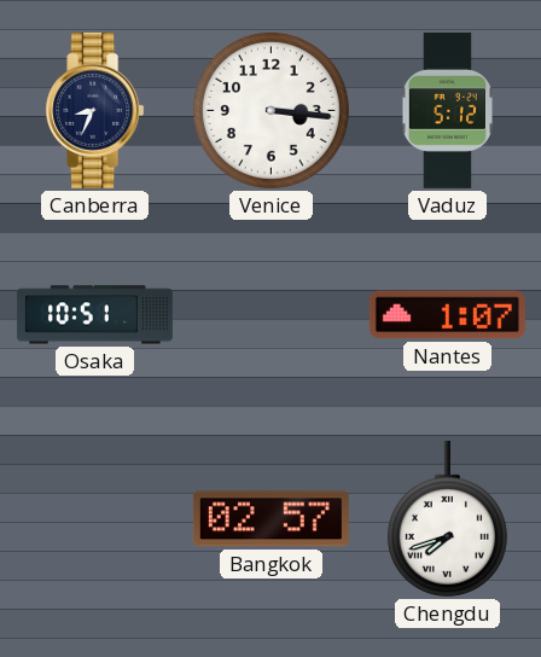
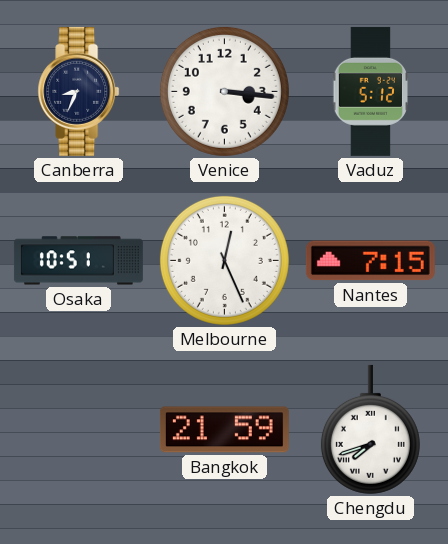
Melbourne: none -> 12:26
Nantes: 1:07 -> 7:15
Bangkok: 02:57 -> 21:59
